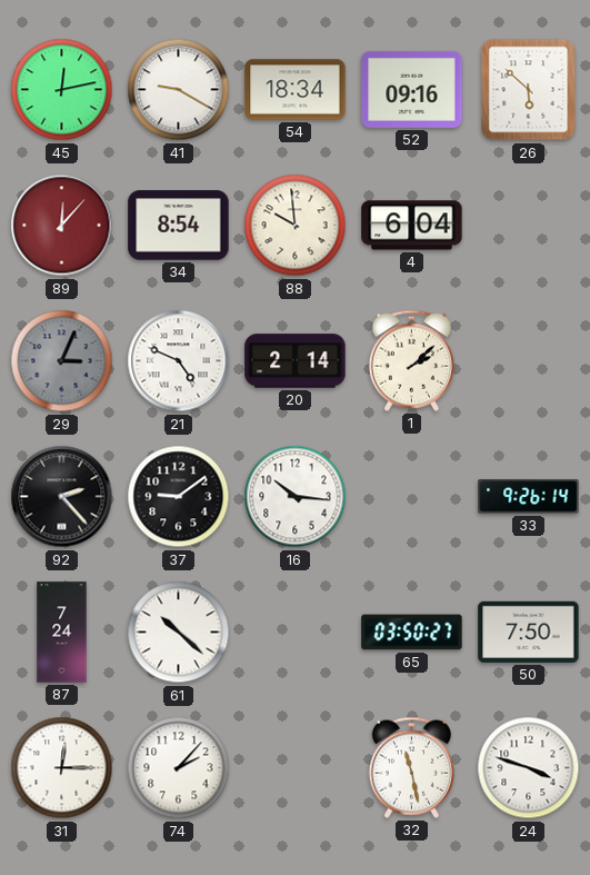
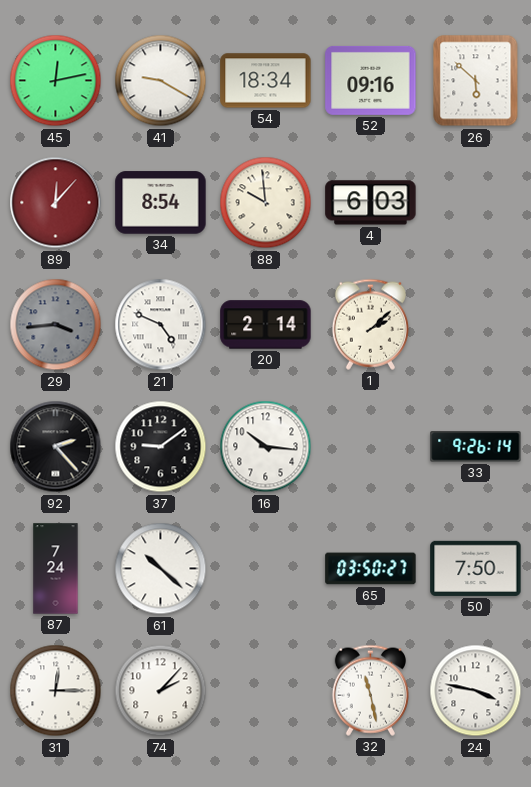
4: 6:04 -> 6:03
29: 3:04 -> 3:44
24: 3:48 -> 3:47
